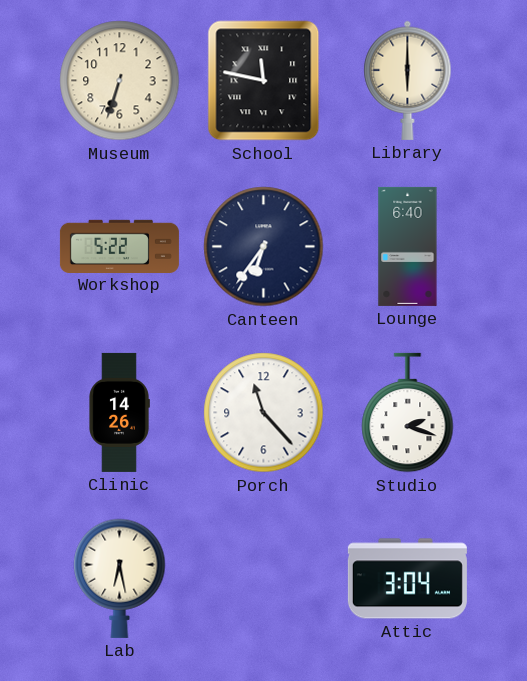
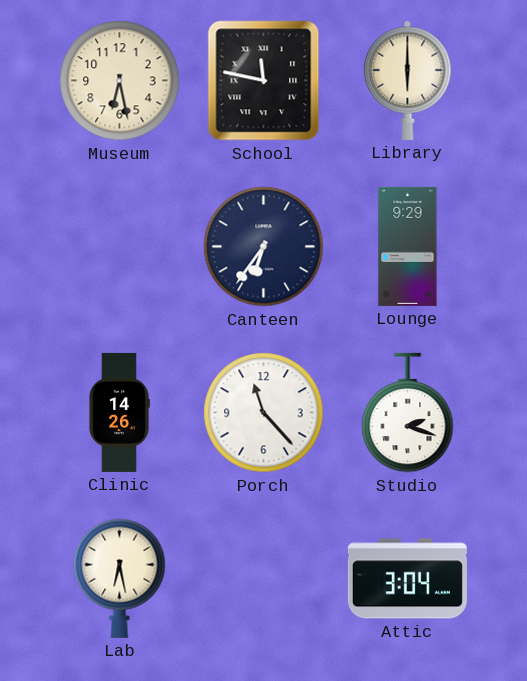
Museum: 6:33 -> 6:28
Workshop: 5:22 -> none
Lounge: 6:40 -> 9:29
